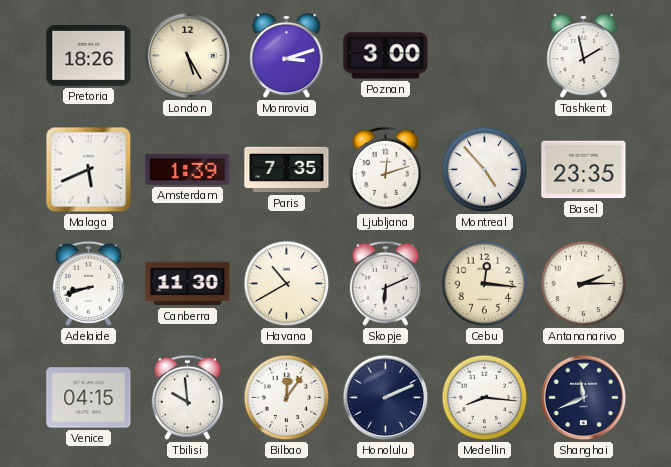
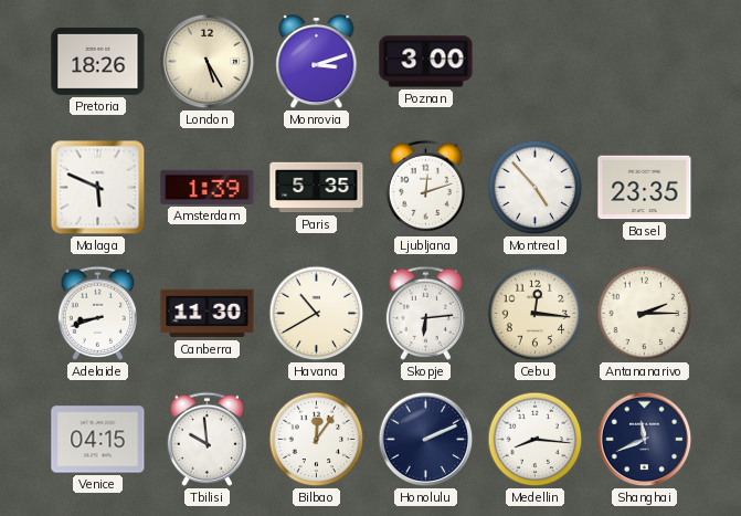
Tashkent: 1:58 -> none
Malaga: 5:41 -> 5:49
Paris: 7:35 -> 5:35
Skopje: 6:11 -> 6:14
